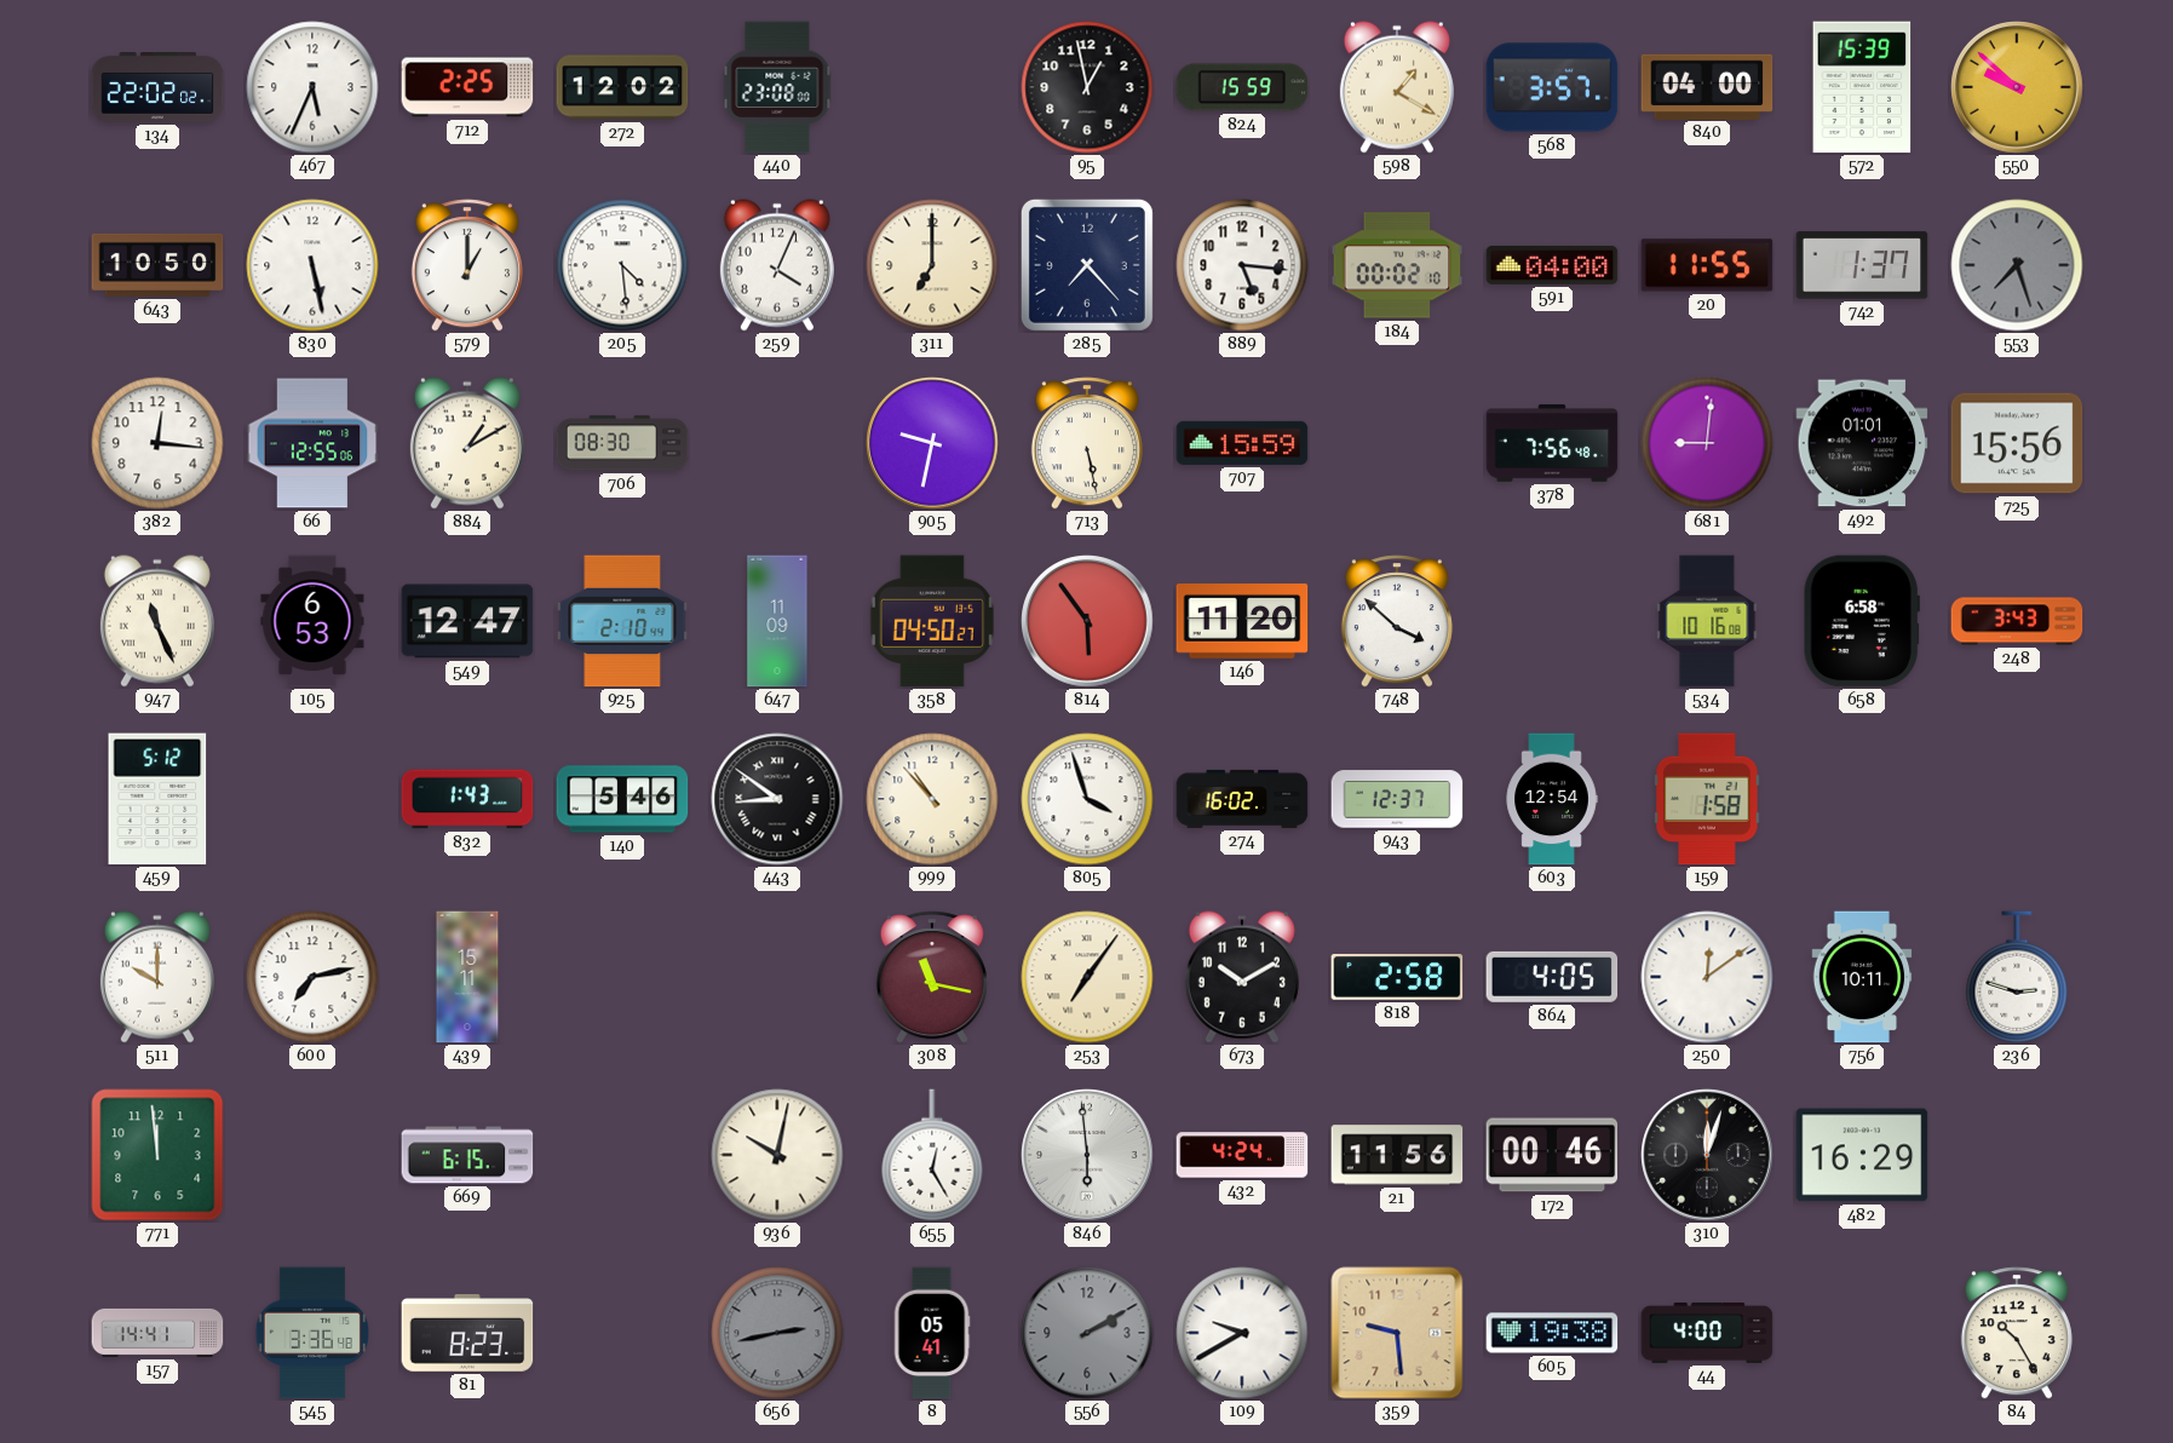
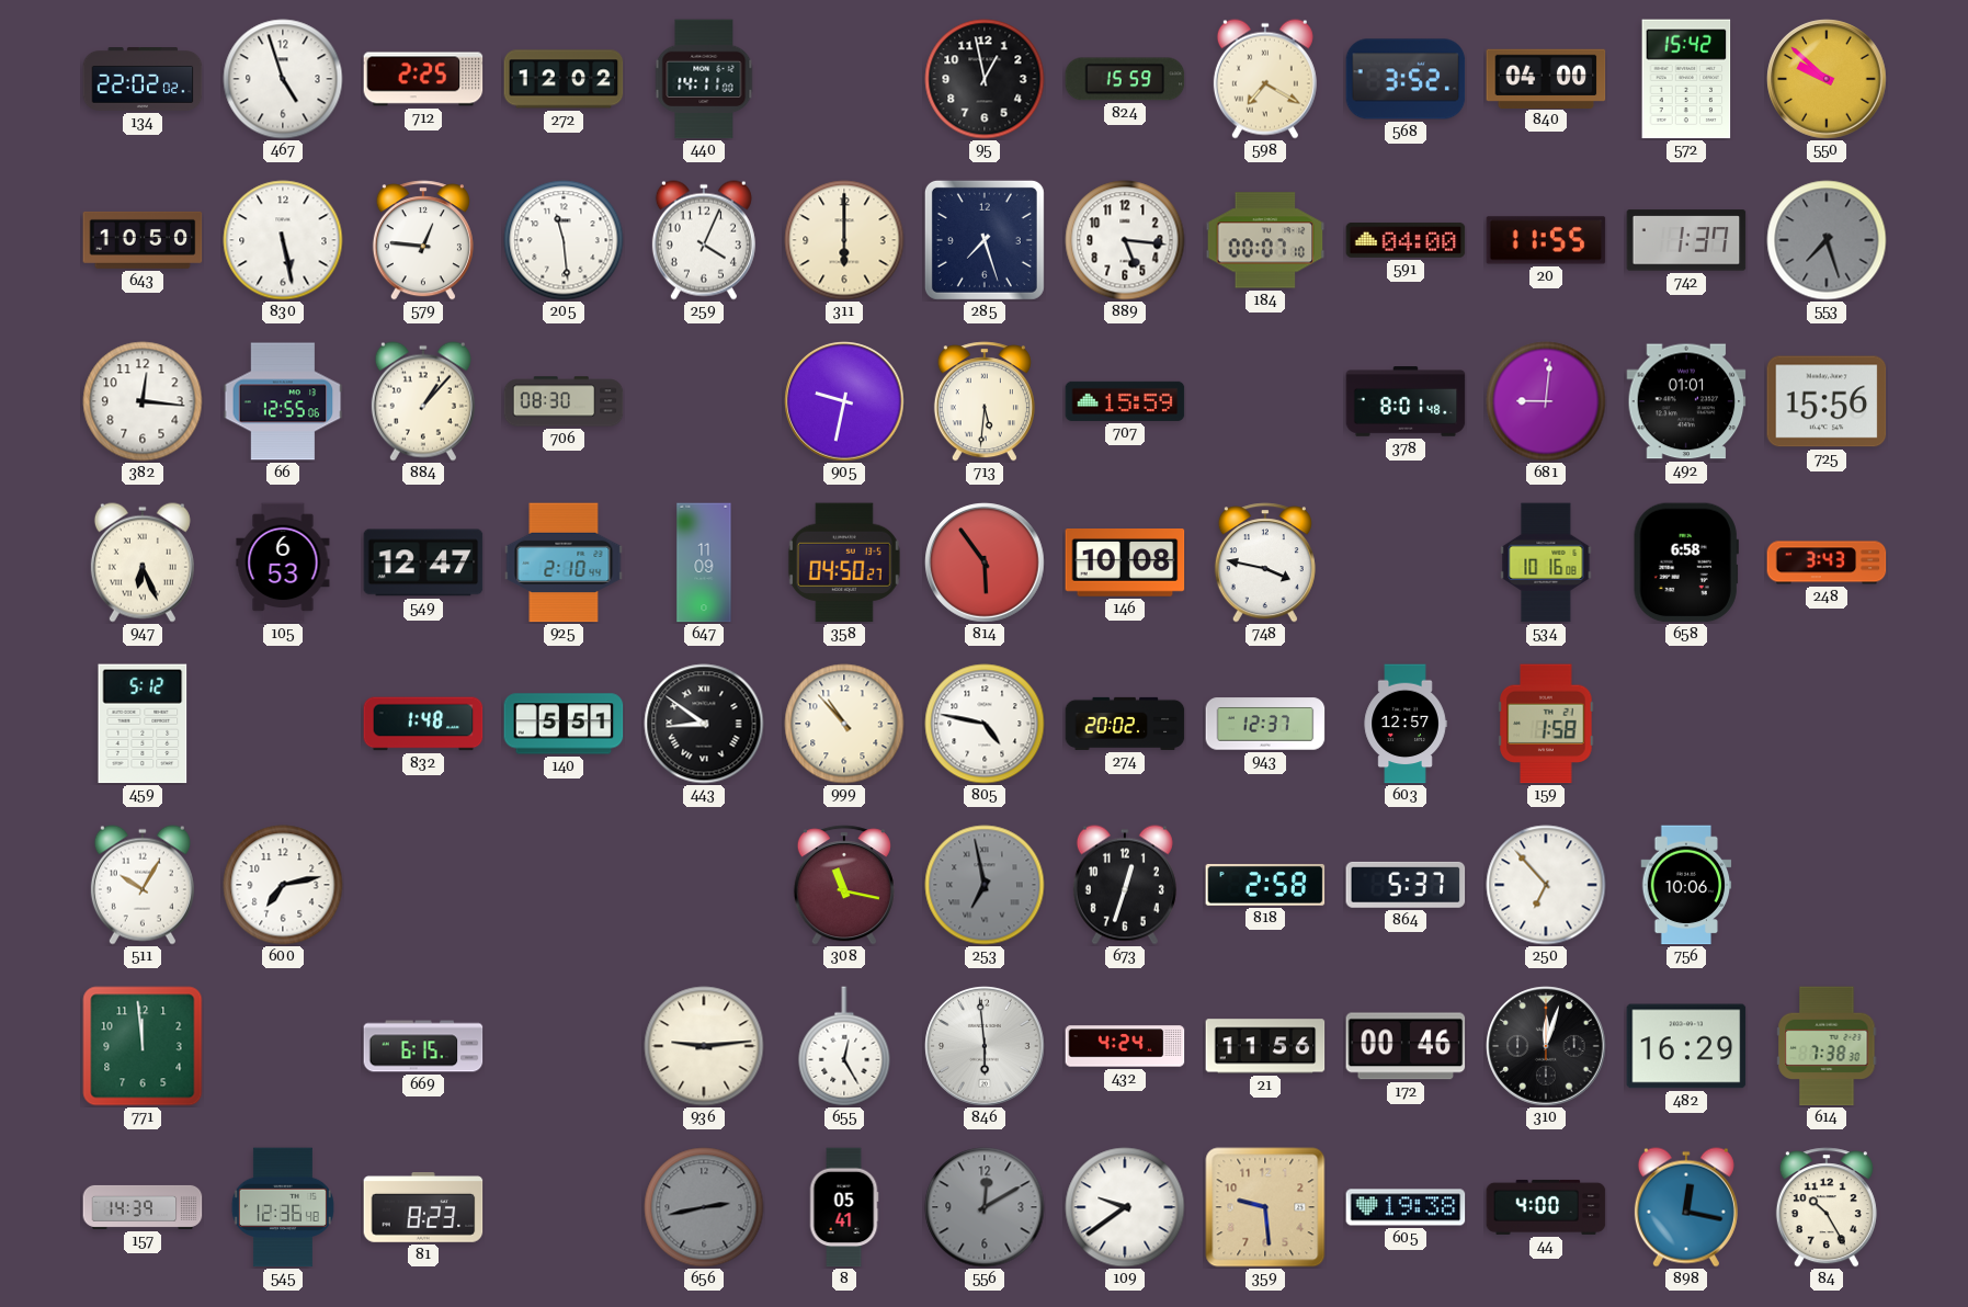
467: 5:34 -> 4:57
440: 23:08 -> 14:11
598: 1:20 -> 7:20
568: 3:57 -> 3:52
572: 15:39 -> 15:42
579: 1:00 -> 12:46
205: 4:29 -> 11:29
311: 7:00 -> 6:00
285: 7:23 -> 7:27
184: 00:02 -> 00:07
884: 1:10 -> 1:07
713: 5:28 -> 5:31
378: 7:56 -> 8:01
947: 11:26 -> 6:26
146: 11:20 -> 10:08
748: 3:52 -> 3:47
832: 1:43 -> 1:48
140: 5:46 -> 5:51
805: 3:57 -> 4:47
274: 16:02 -> 20:02
603: 12:54 -> 12:57
511: 10:00 -> 10:05
439: 15:11 -> none
253: 7:06 -> 6:58
253 dial: cream -> grey
673: 10:10 -> 12:33
864: 4:05 -> 5:37
250: 12:09 -> 6:53
756: 10:11 -> 10:06
236: 2:48 -> none
936: 10:02 -> 9:14
614: none -> 7:38
157: 14:41 -> 14:39
545: 3:36 -> 12:36
556: 2:10 -> 12:10
109: 9:40 -> 9:39
898: none -> 12:17
